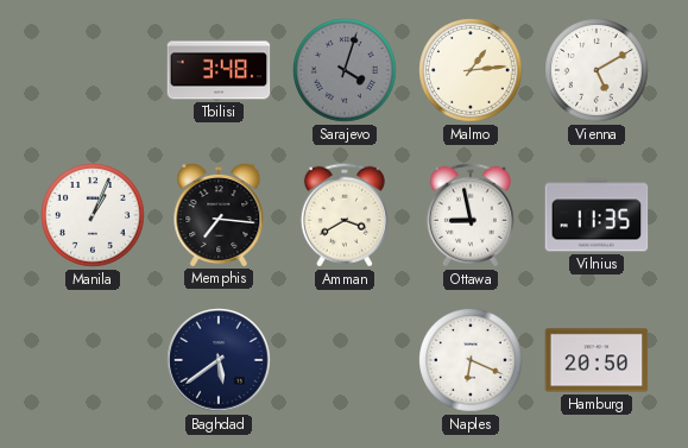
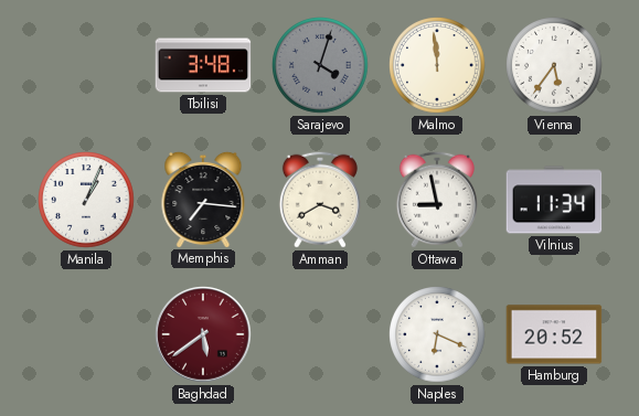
Malmo: 1:14 -> 11:59
Vienna: 5:10 -> 5:36
Vilnius: 11:35 -> 11:34
Baghdad dial: navy -> burgundy
Hamburg: 20:50 -> 20:52
